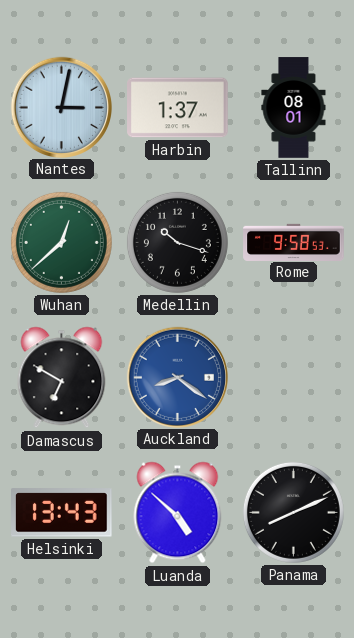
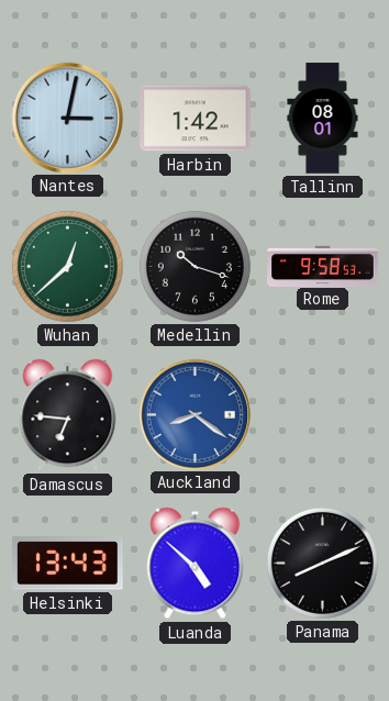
Harbin: 1:37 -> 1:42
Damascus: 6:50 -> 6:46
